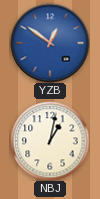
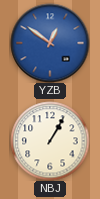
NBJ: 1:02 -> 1:05
